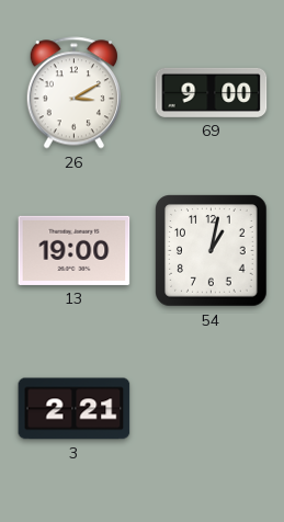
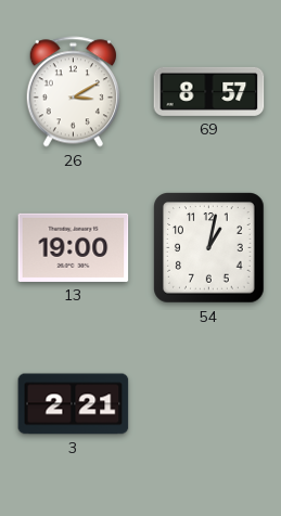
69: 9:00 -> 8:57
